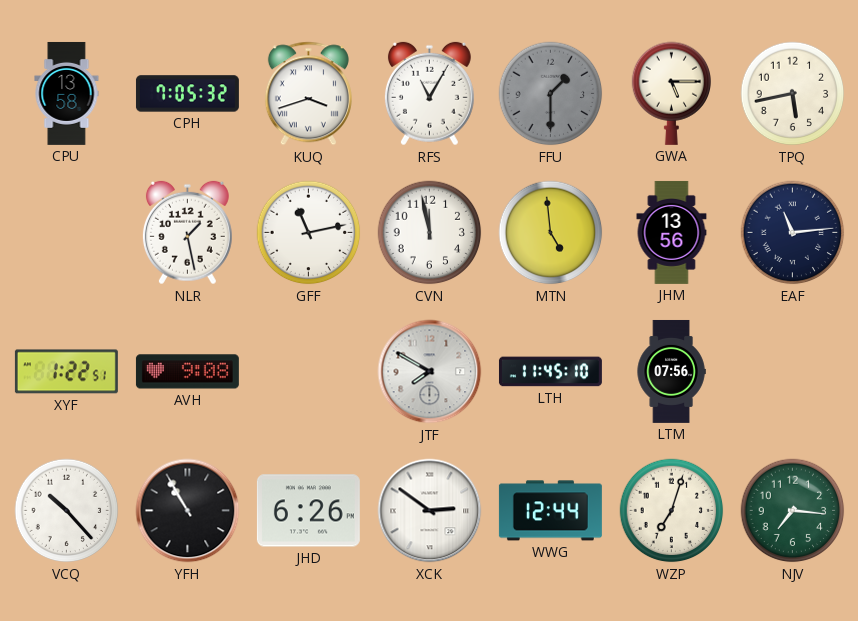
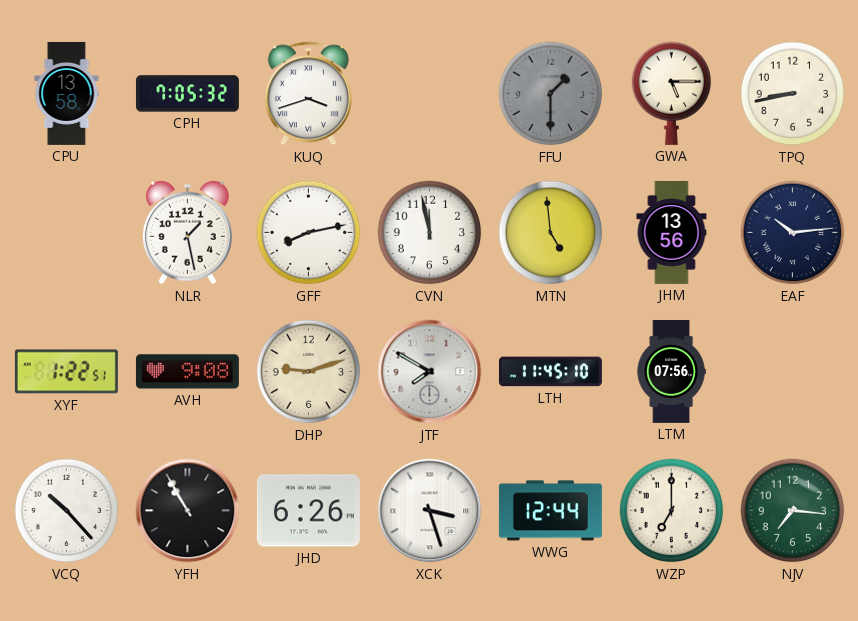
RFS: 11:05 -> none
TPQ: 5:43 -> 8:43
GFF: 11:13 -> 8:13
EAF: 11:14 -> 10:14
DHP: none -> 9:12
XCK: 2:51 -> 3:27
WZP: 7:03 -> 7:00
